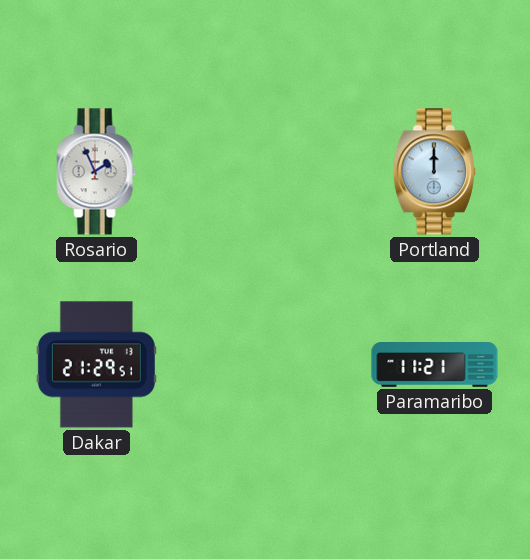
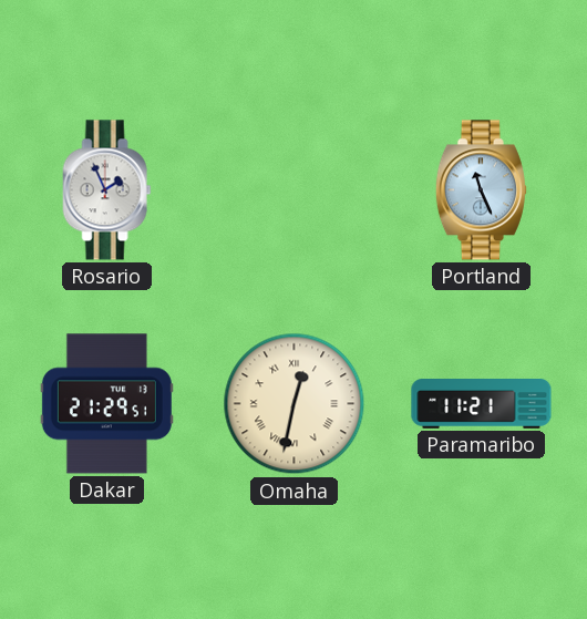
Portland: 12:00 -> 11:26
Omaha: none -> 12:32
